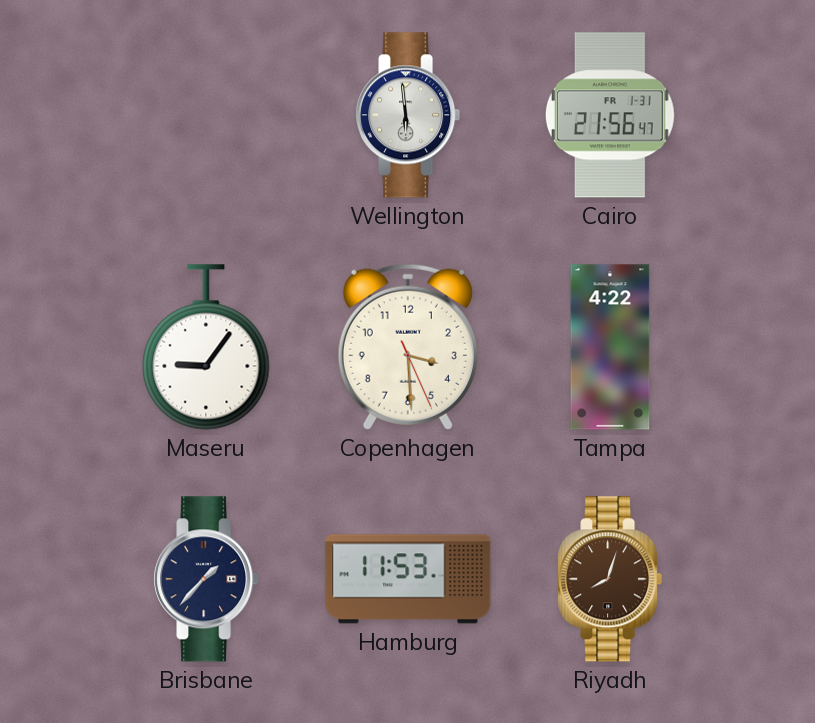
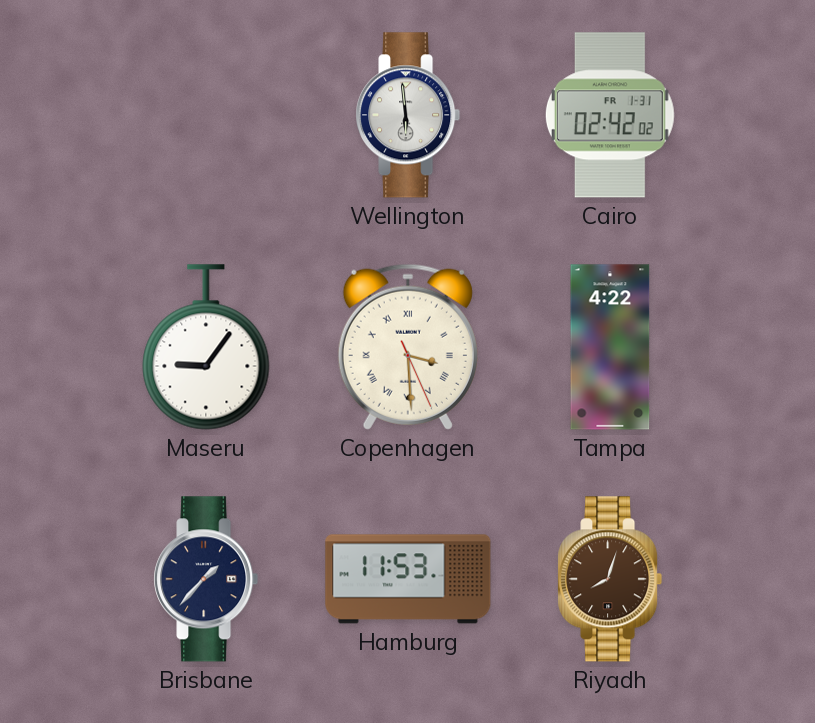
Cairo: 21:56 -> 02:42
Copenhagen numerals: Arabic -> Roman
